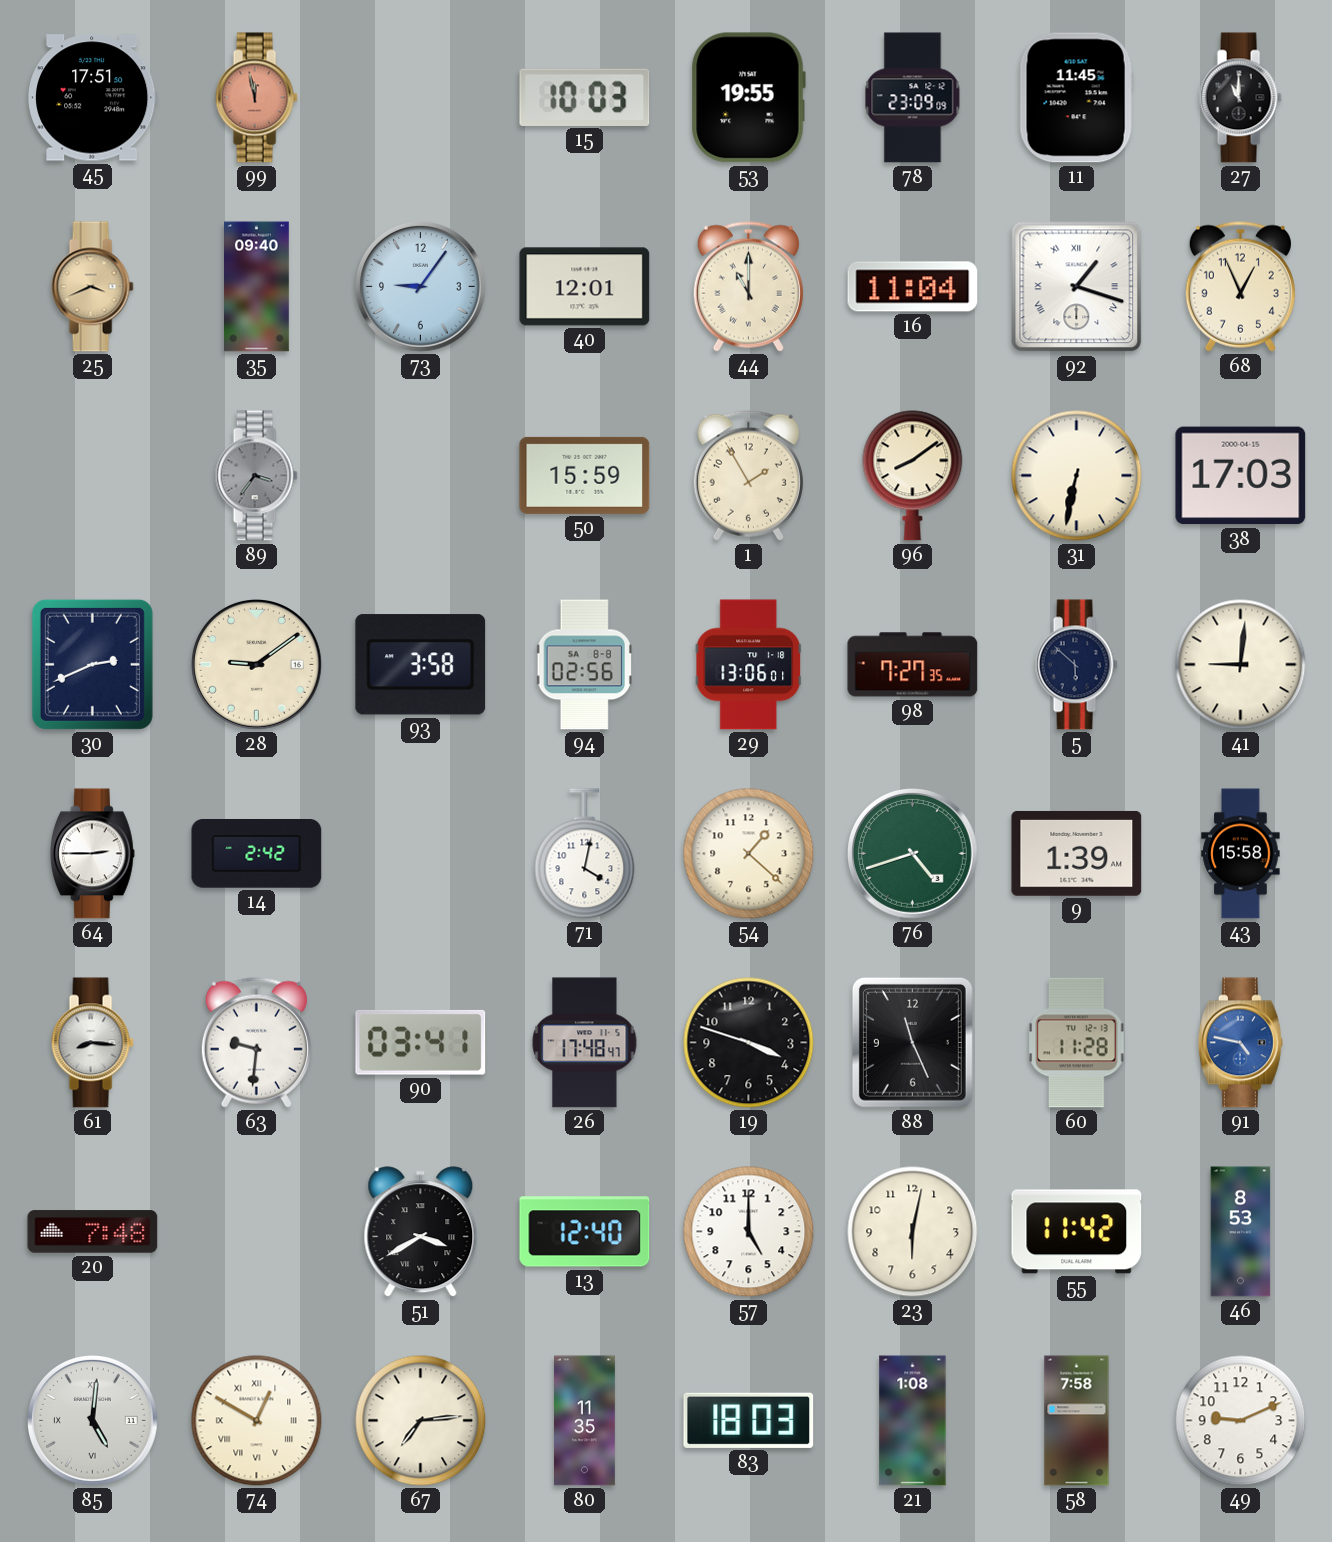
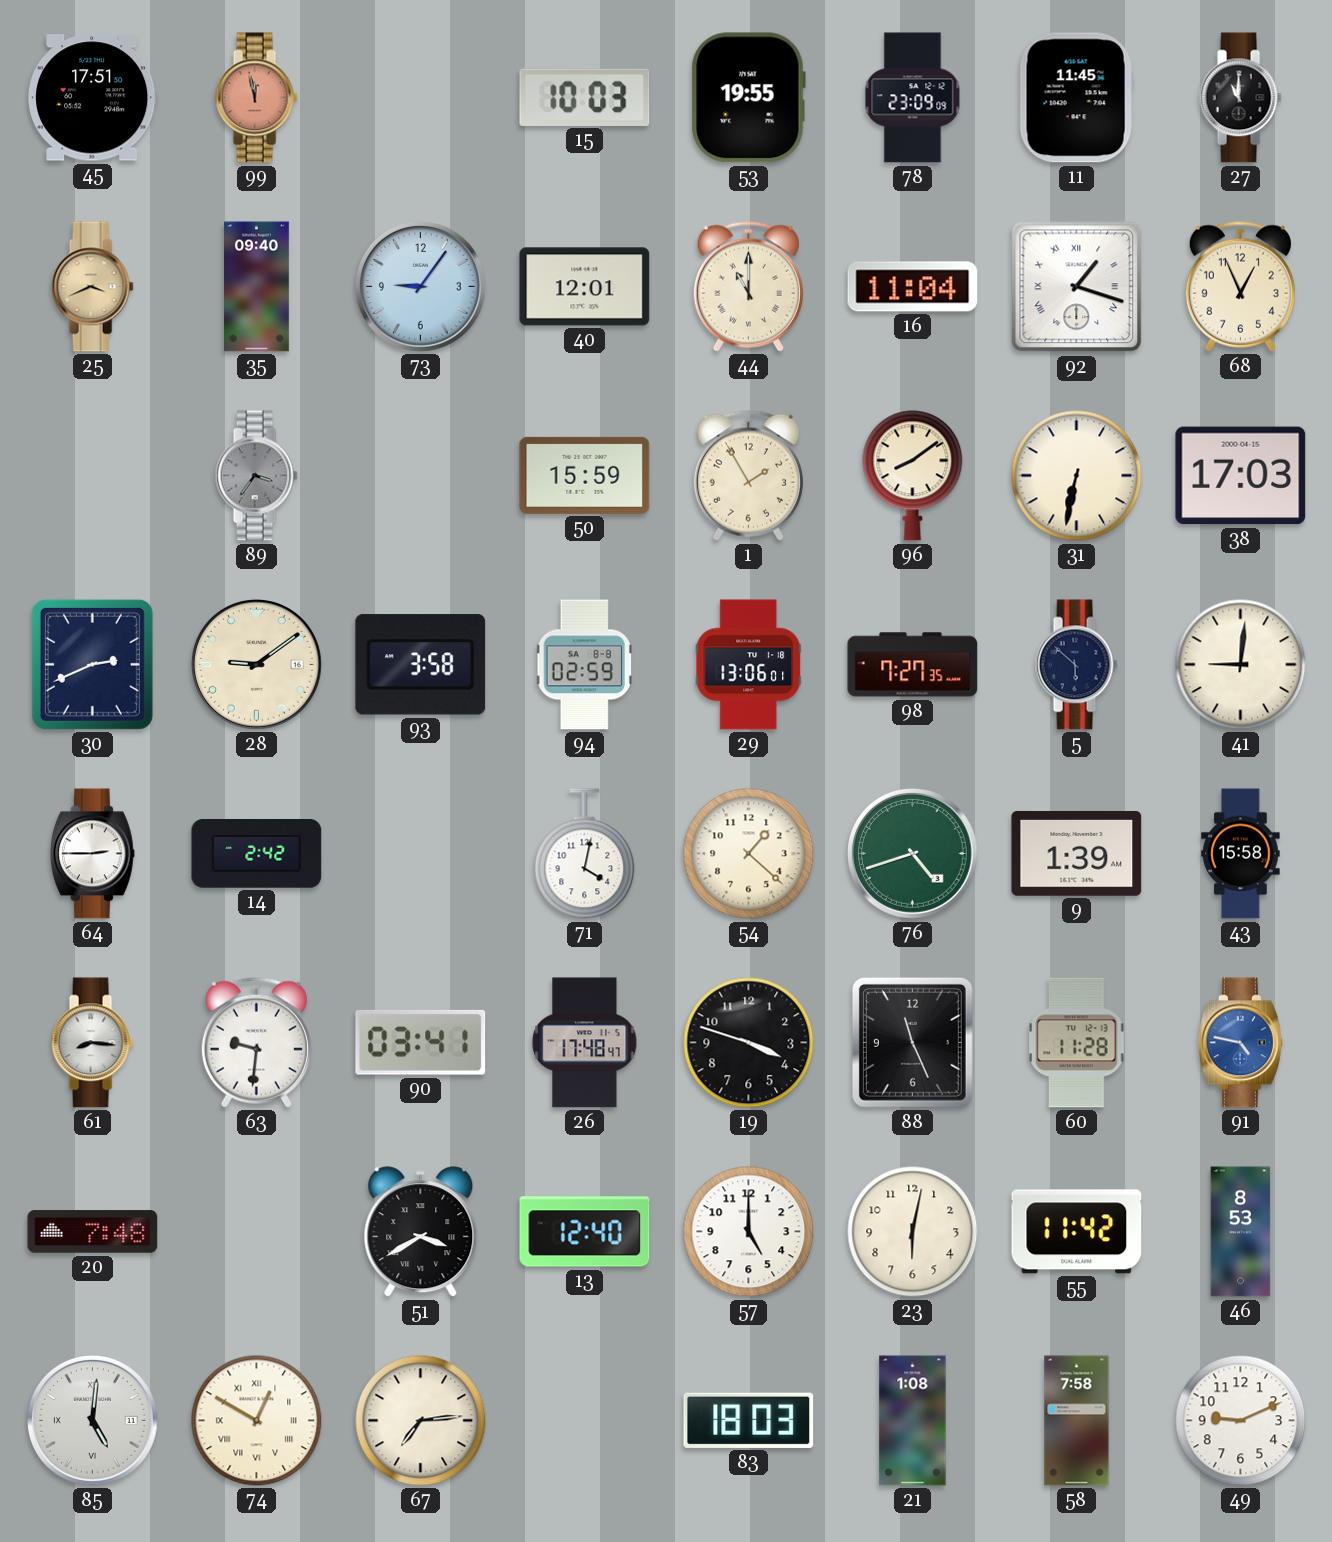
94: 02:56 -> 02:59
80: 11:35 -> none
